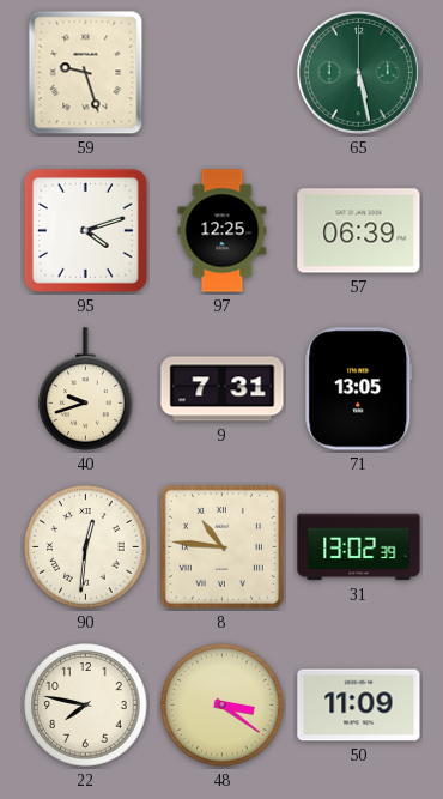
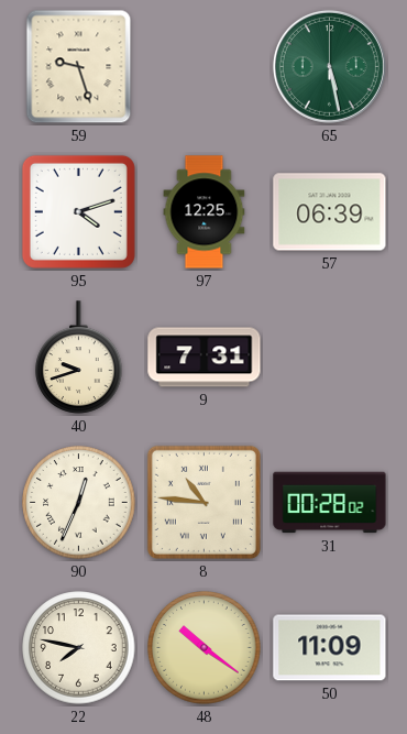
71: 13:05 -> none
90: 12:31 -> 12:34
31: 13:02 -> 00:28
48: 3:21 -> 10:21
